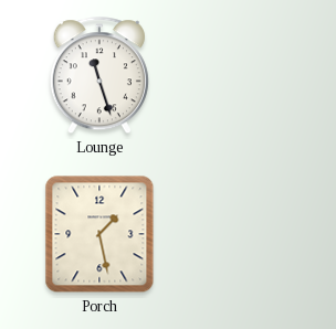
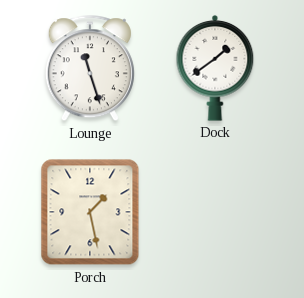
Dock: none -> 1:39
